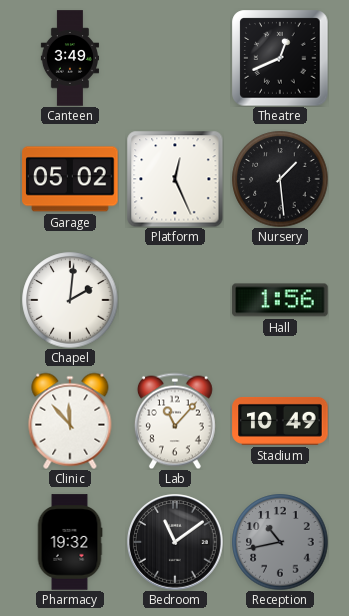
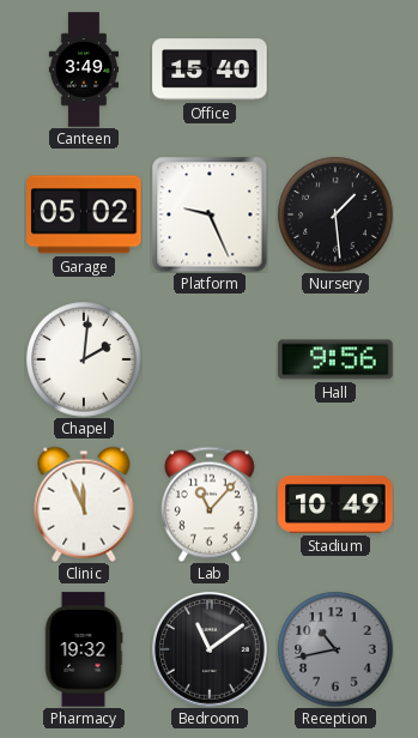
Office: none -> 15:40
Theatre: 12:41 -> none
Platform: 12:26 -> 9:26
Hall: 1:56 -> 9:56
Clinic: 11:53 -> 11:56
